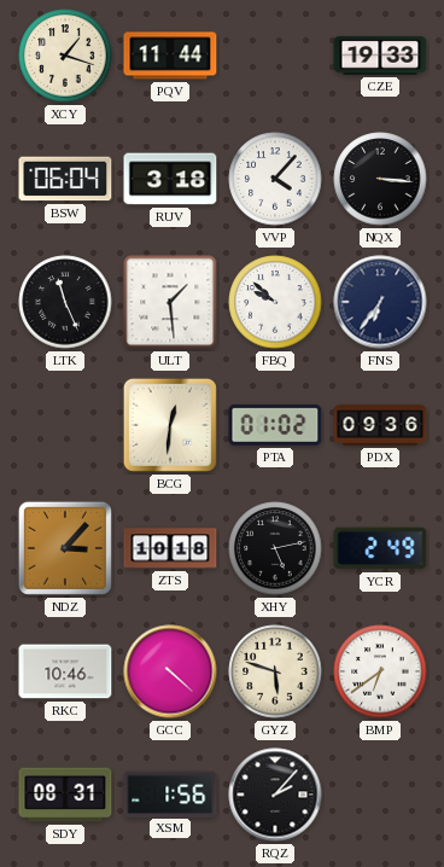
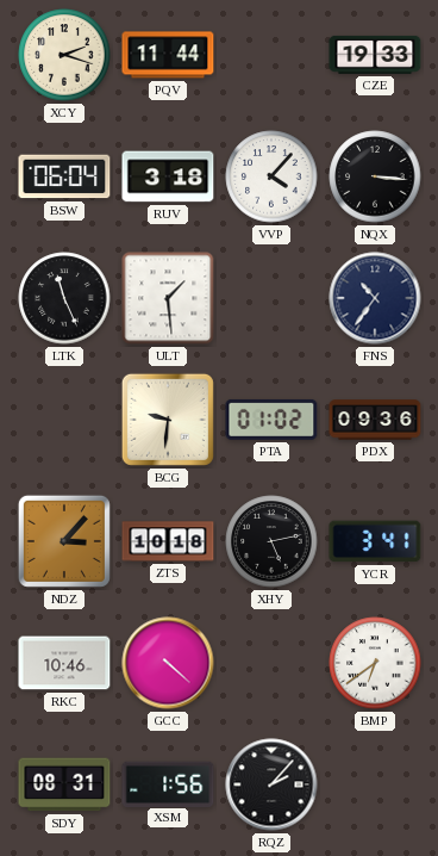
XCY: 1:18 -> 2:18
FBQ: 9:52 -> none
FNS: 6:36 -> 10:36
BCG: 12:31 -> 9:31
YCR: 2:49 -> 3:41
GYZ: 5:48 -> none
